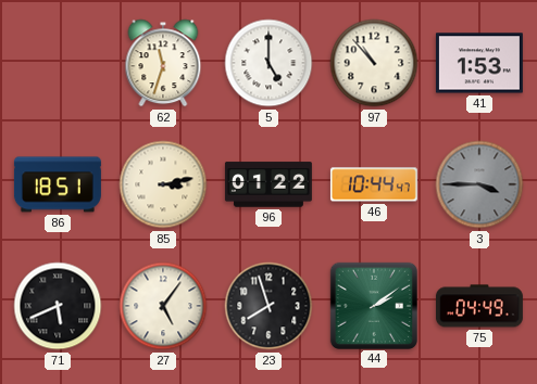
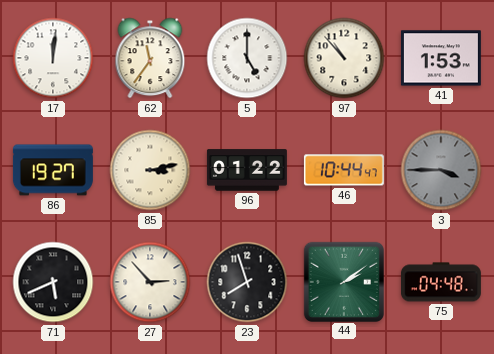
17: none -> 12:01
62: 11:33 -> 11:36
86: 18:51 -> 19:27
27: 5:06 -> 2:53
75: 04:49 -> 04:48
